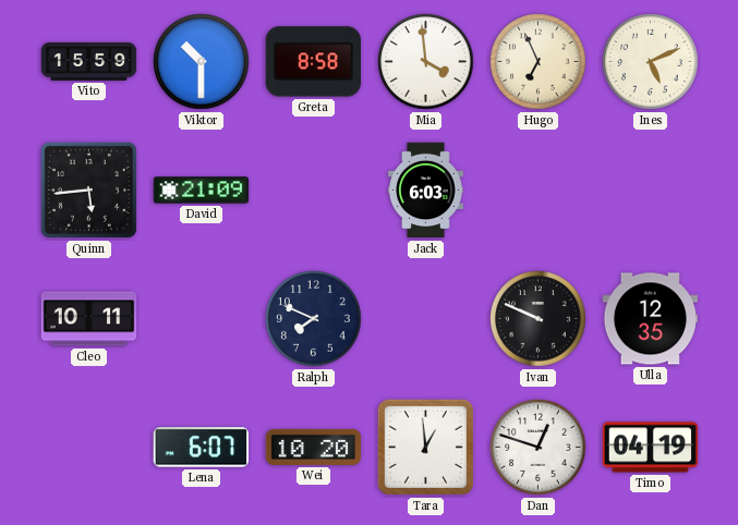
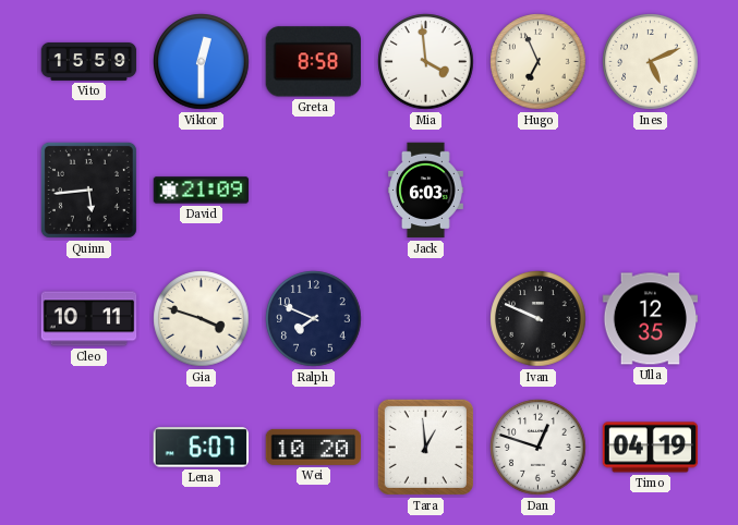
Viktor: 10:30 -> 12:30
Gia: none -> 3:48
